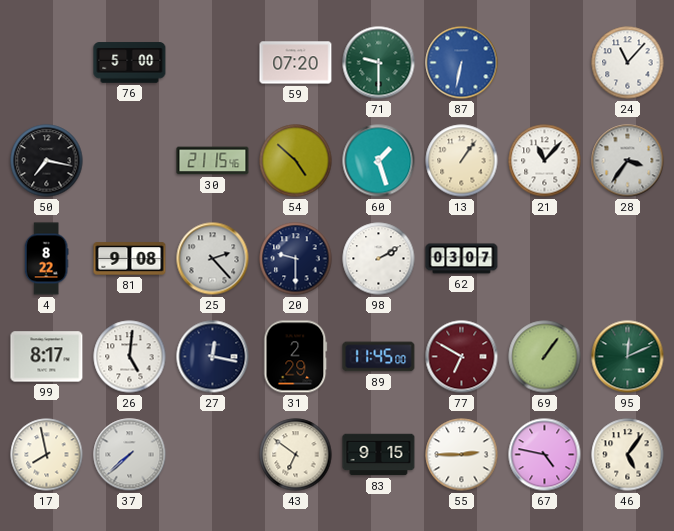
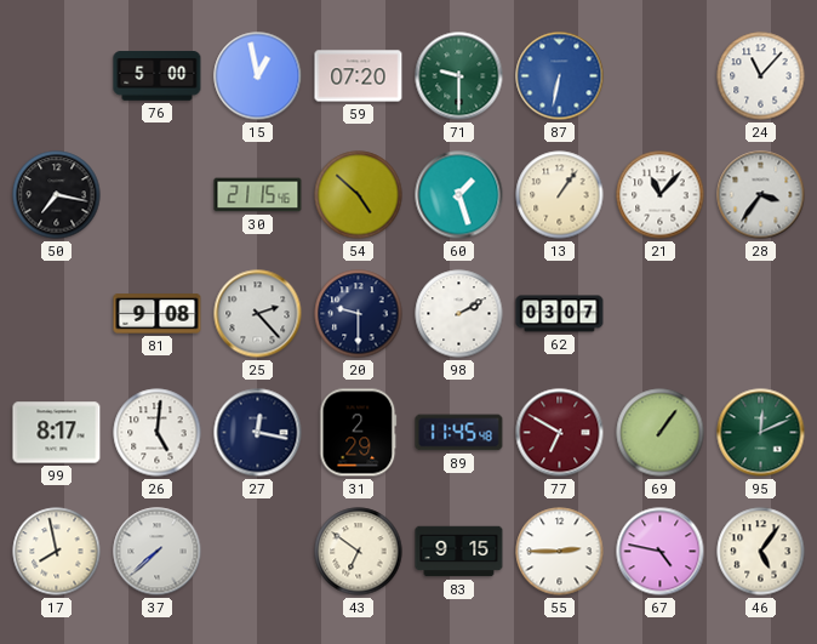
15: none -> 12:58
4: 8:22 -> none
89: 11:45:00 -> 11:45:48
